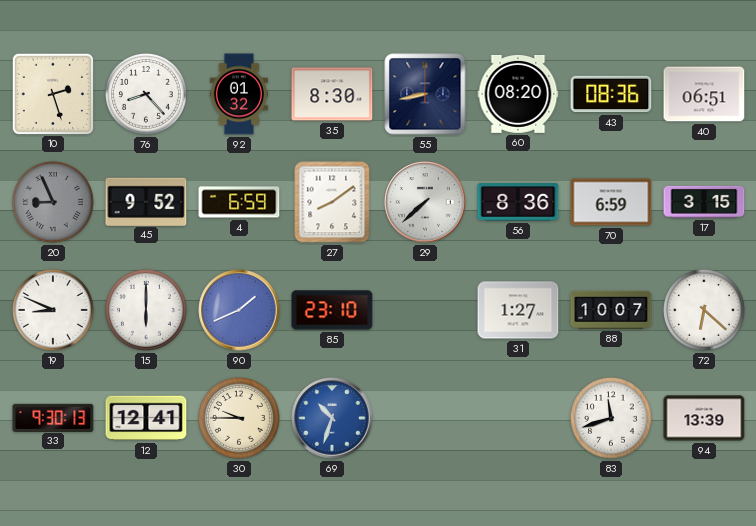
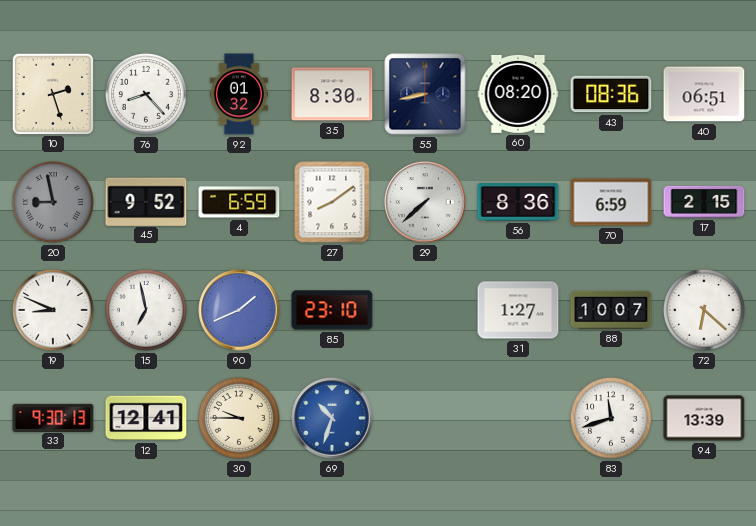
20: 8:56 -> 8:58
17: 3:15 -> 2:15
15: 6:00 -> 6:58
